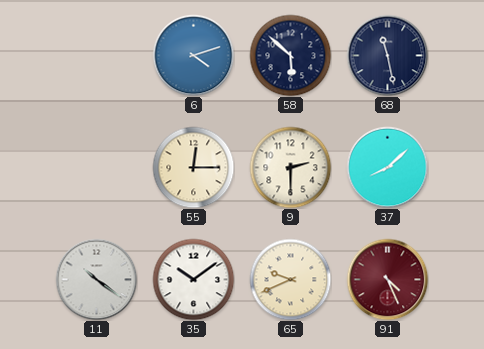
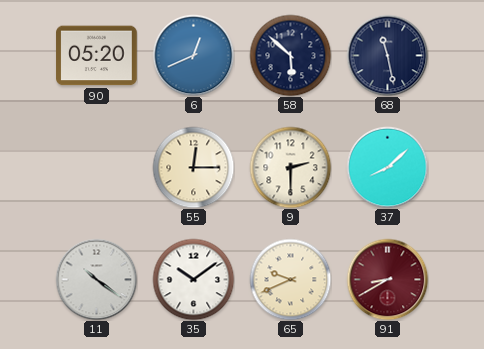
90: none -> 05:20
6: 4:12 -> 12:41
91: 4:26 -> 8:40
